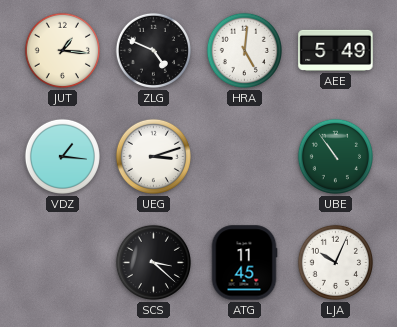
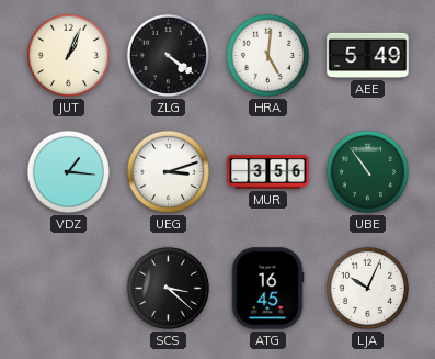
JUT: 1:16 -> 1:04
ZLG: 4:49 -> 4:21
MUR: none -> 3:56
ATG: 11:45 -> 16:45
